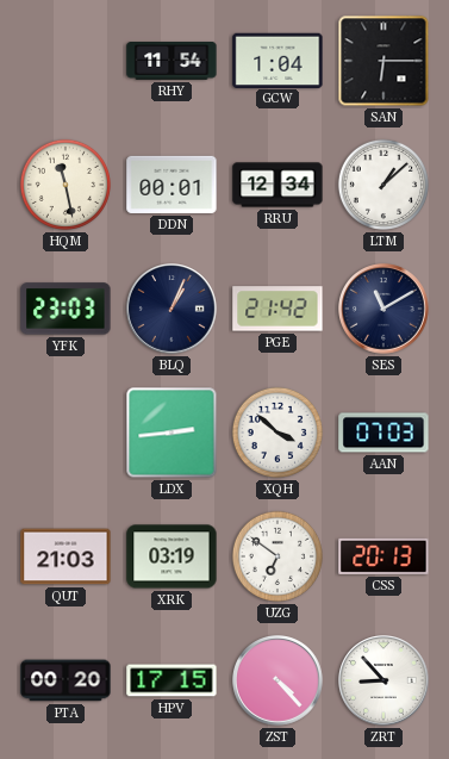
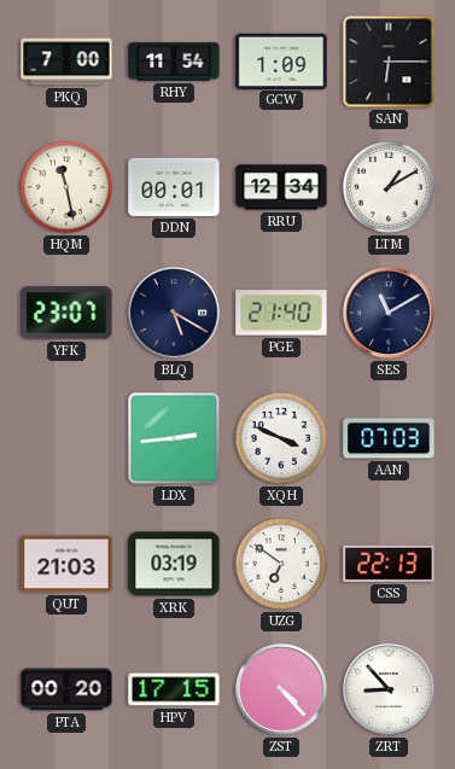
PKQ: none -> 7:00
GCW: 1:04 -> 1:09
LTM: 1:08 -> 1:10
YFK: 23:03 -> 23:07
BLQ: 1:04 -> 5:20
PGE: 21:42 -> 21:40
XQH: 3:52 -> 3:49
CSS: 20:13 -> 22:13
